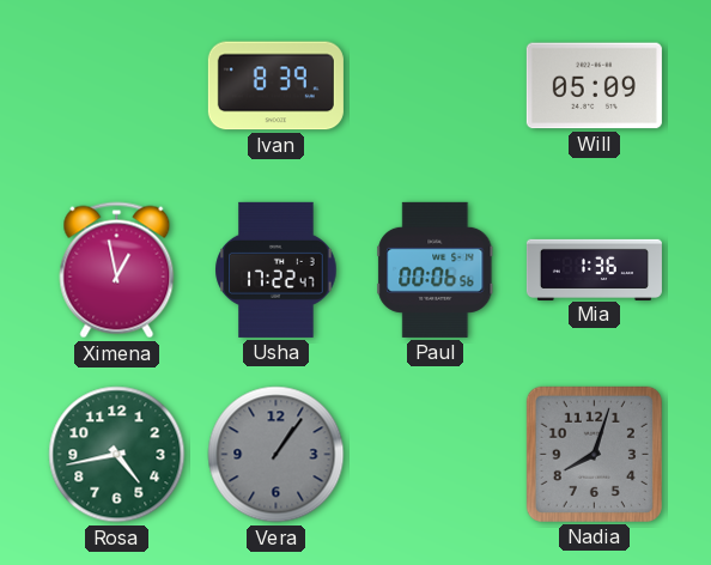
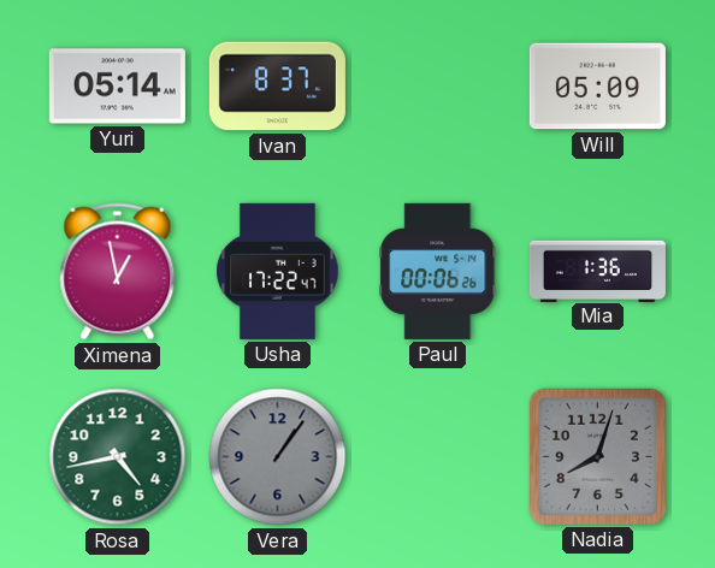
Yuri: none -> 05:14
Ivan: 8:39 -> 8:37
Paul: 00:06:56 -> 00:06:26
